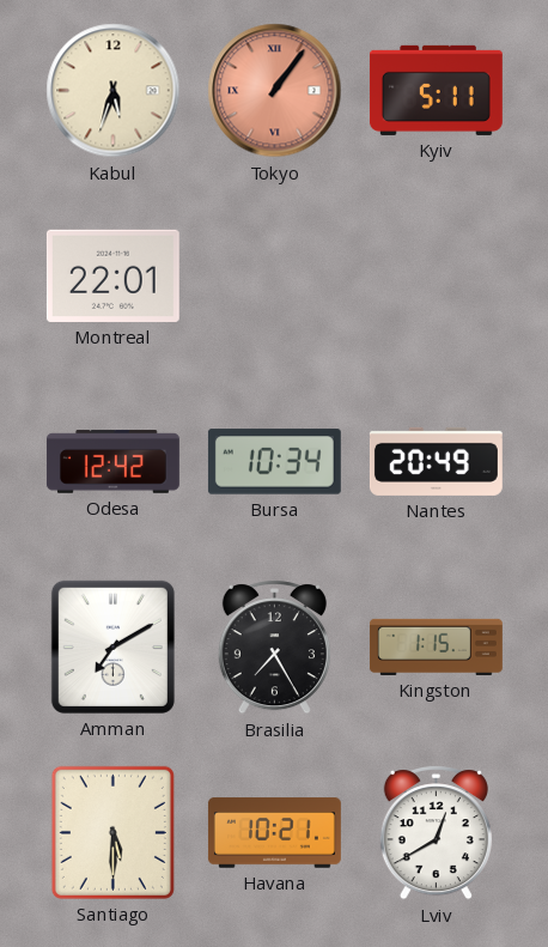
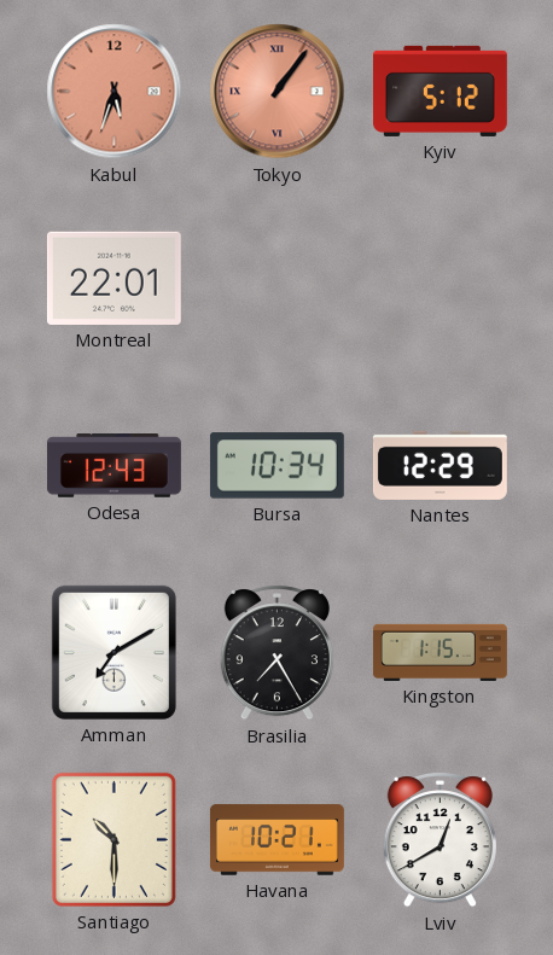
Kabul dial: cream -> salmon
Kyiv: 5:11 -> 5:12
Odesa: 12:42 -> 12:43
Nantes: 20:49 -> 12:29
Santiago: 5:30 -> 10:30
